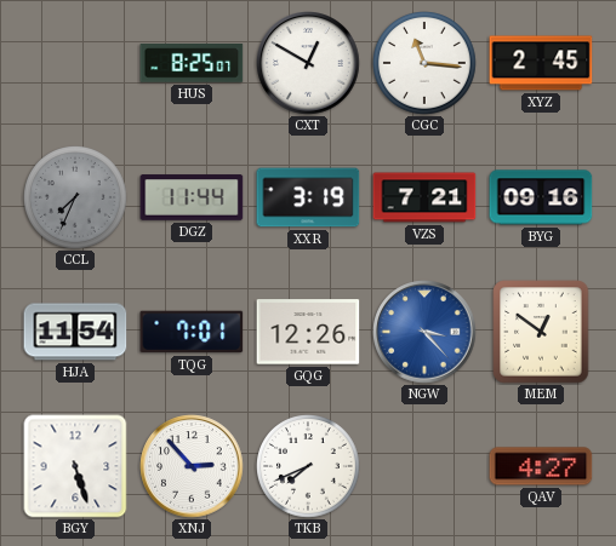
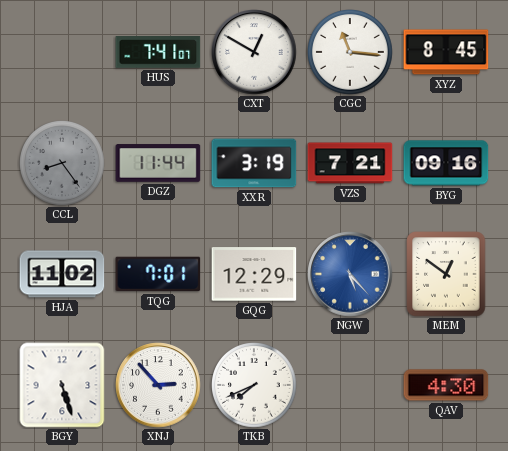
HUS: 8:25 -> 7:41
XYZ: 2:45 -> 8:45
CCL: 7:34 -> 8:24
HJA: 11:54 -> 11:02
GQG: 12:26 -> 12:29
NGW: 3:23 -> 5:23
QAV: 4:27 -> 4:30
